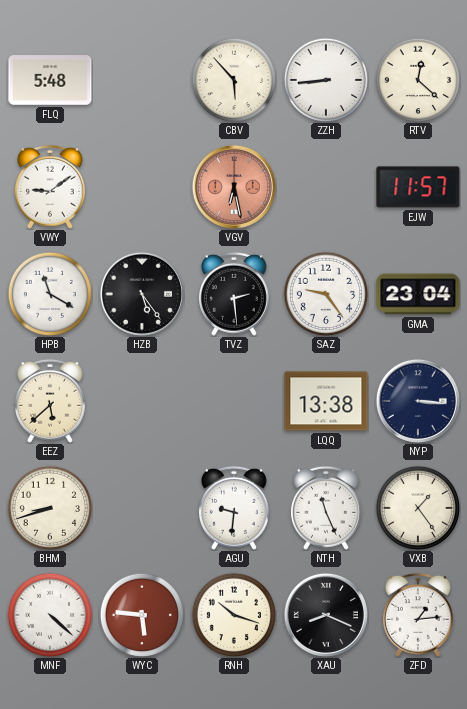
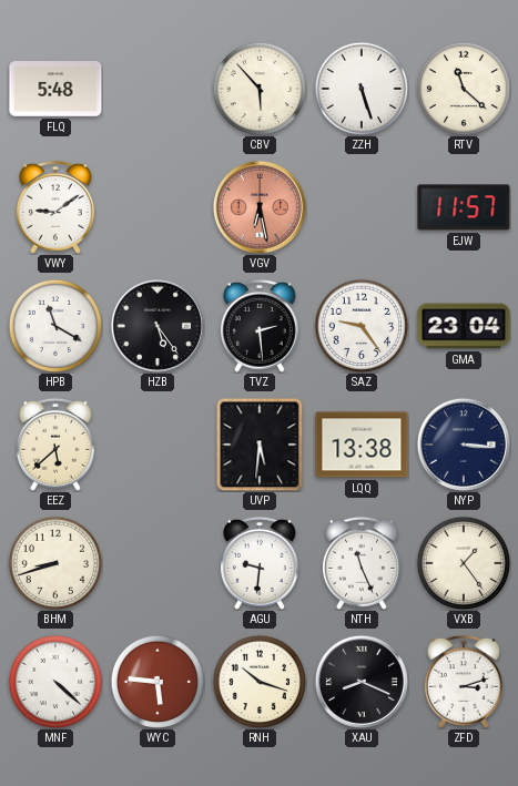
ZZH: 8:44 -> 5:27
RTV: 12:22 -> 11:22
UVP: none -> 5:31
ZFD: 1:14 -> 3:12
